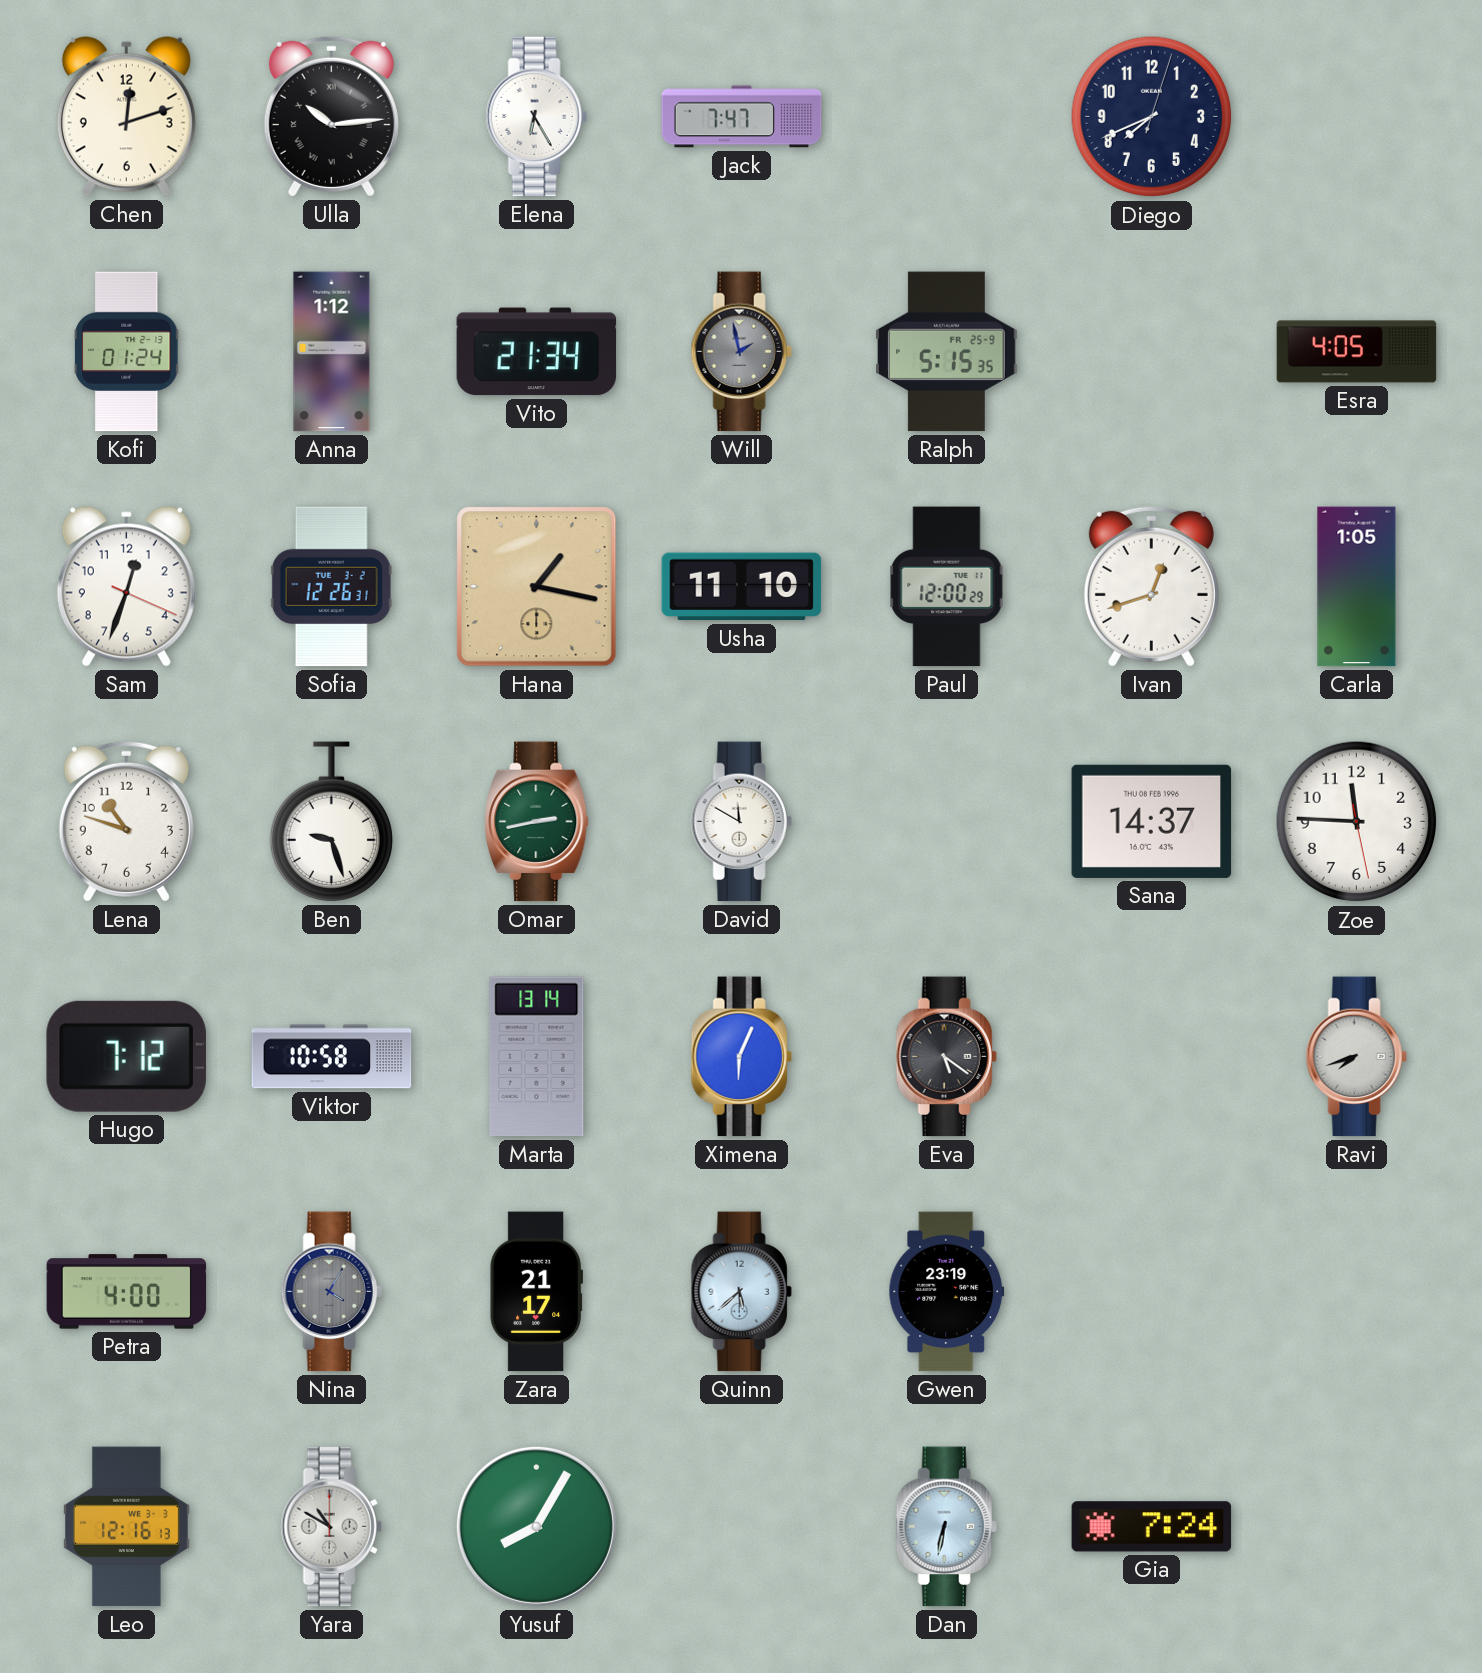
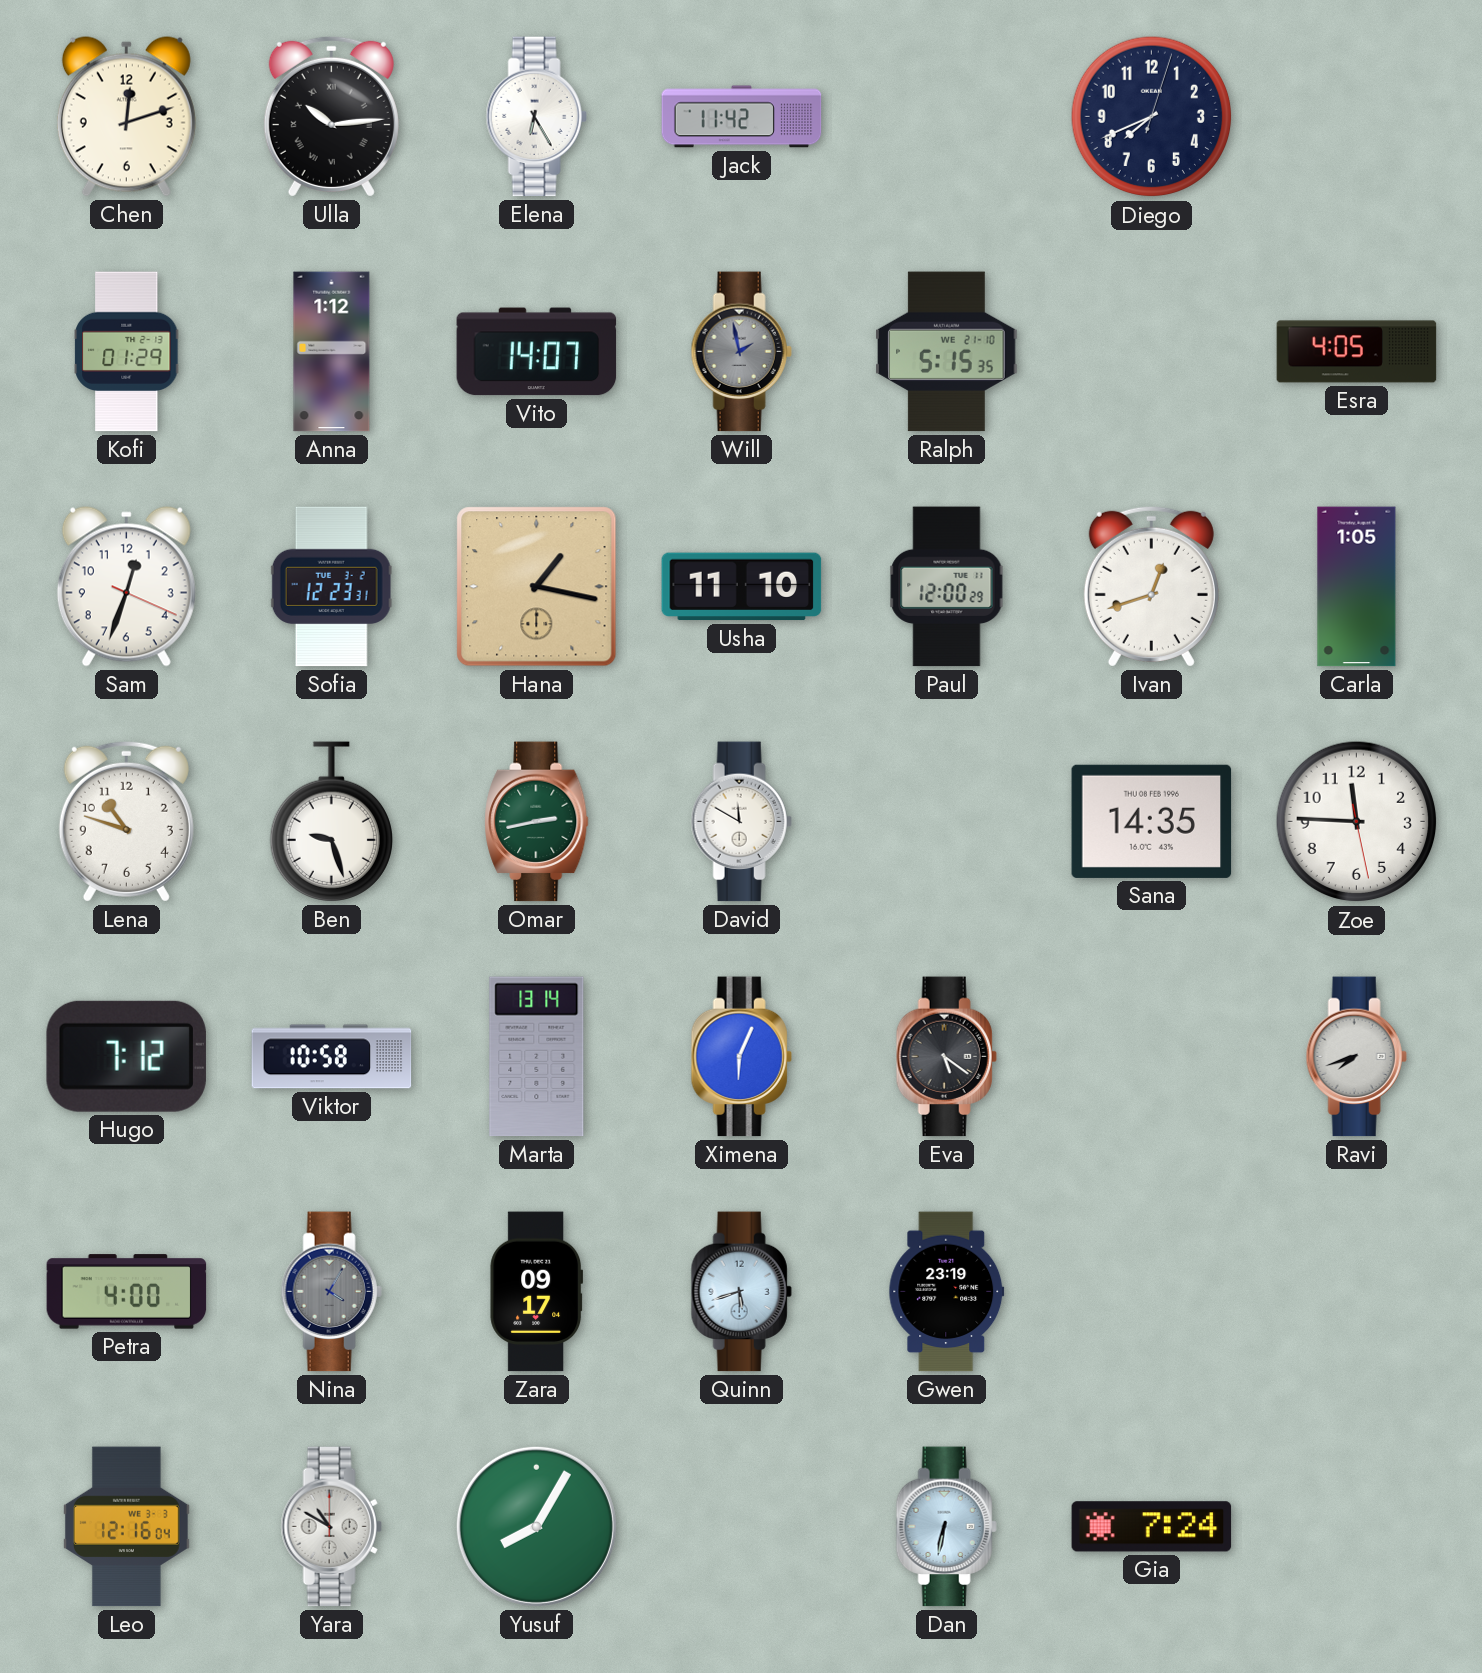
Jack: 7:47 -> 11:42
Kofi: 01:24 -> 01:29
Vito: 21:34 -> 14:07
Ralph date: FR 25-9 -> WE 21-10
Sofia: 12:26 -> 12:23
Sana: 14:37 -> 14:35
Zara: 21:17 -> 09:17
Quinn: 5:38 -> 5:42
Leo: 12:16:13 -> 12:16:04
